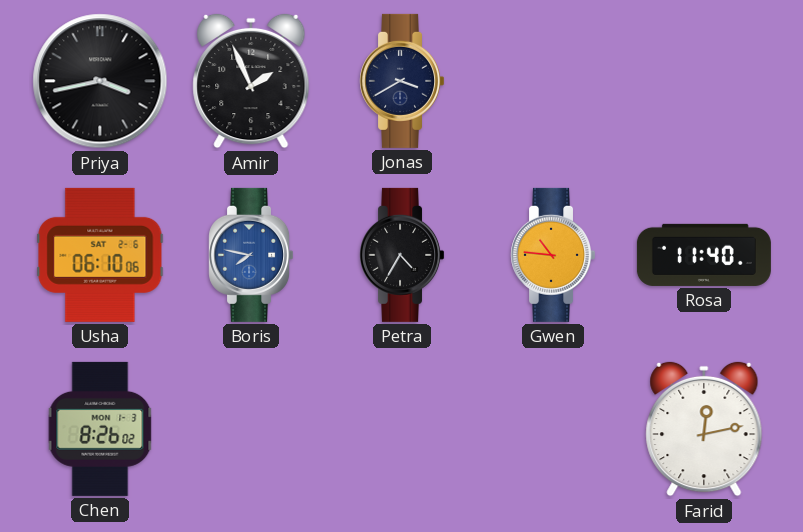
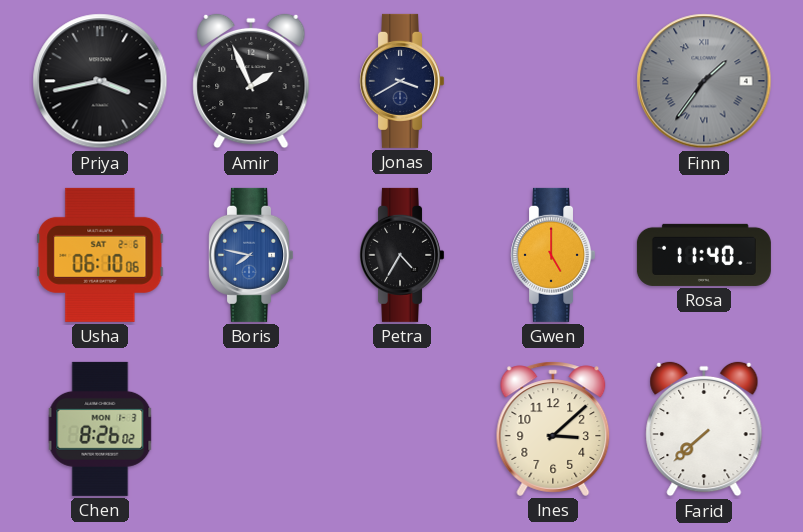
Finn: none -> 1:36
Gwen: 10:46 -> 5:00
Ines: none -> 3:08
Farid: 12:13 -> 7:38
